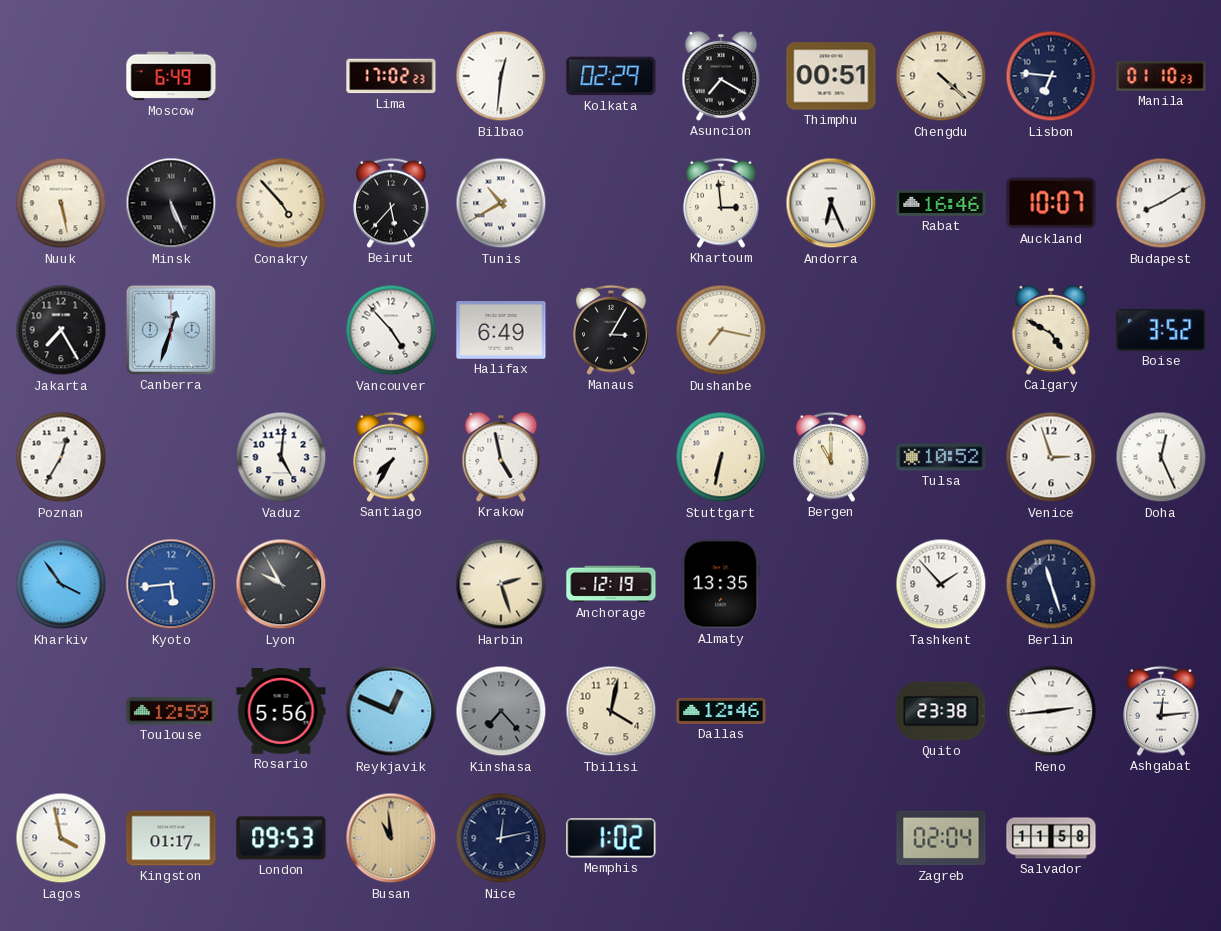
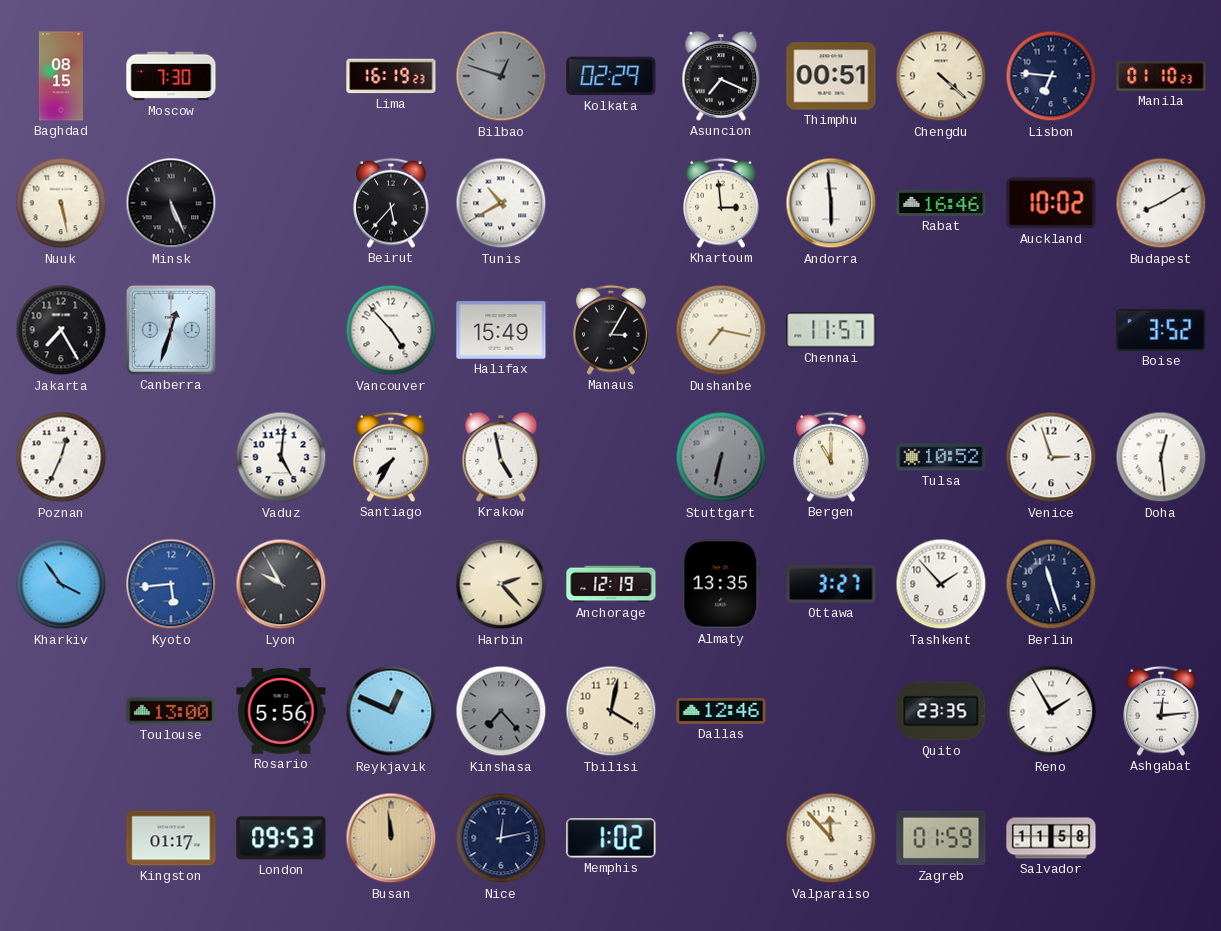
Baghdad: none -> 08:15
Moscow: 6:49 -> 7:30
Lima: 17:02 -> 16:19
Bilbao: 12:31 -> 12:48
Bilbao dial: white -> grey
Asuncion: 7:20 -> 7:19
Conakry: 4:53 -> none
Andorra: 6:26 -> 5:59
Auckland: 10:07 -> 10:02
Halifax: 6:49 -> 15:49
Chennai: none -> 11:57
Calgary: 4:50 -> none
Poznan: 12:35 -> 12:34
Stuttgart dial: cream -> grey
Doha: 12:26 -> 12:29
Harbin: 2:27 -> 2:23
Ottawa: none -> 3:27
Toulouse: 12:59 -> 13:00
Quito: 23:38 -> 23:35
Reno: 2:44 -> 1:55
Lagos: 3:58 -> none
Busan: 10:59 -> 11:59
Valparaiso: none -> 11:53
Zagreb: 02:04 -> 01:59
